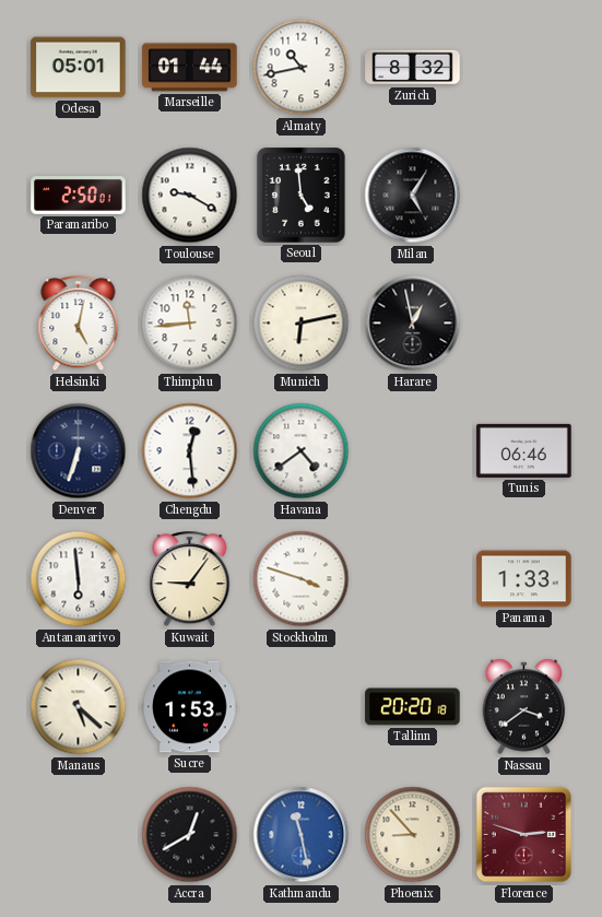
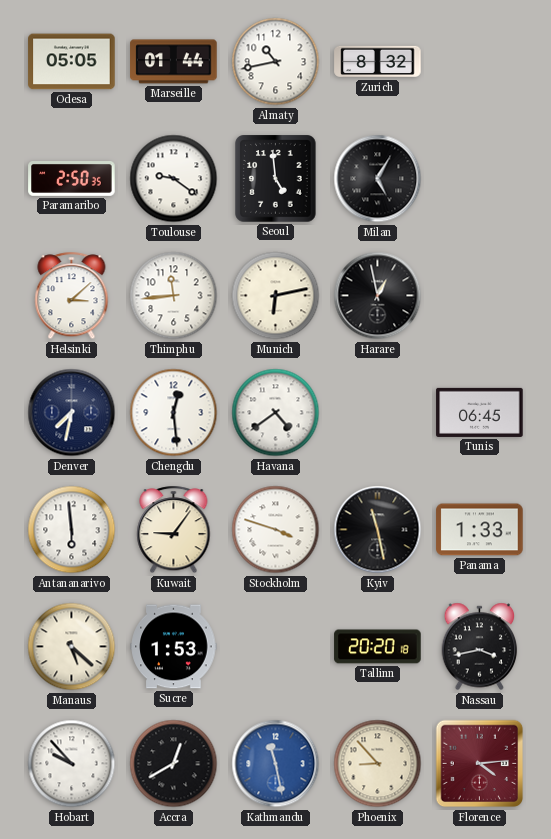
Odesa: 05:01 -> 05:05
Paramaribo: 2:50:01 -> 2:50:35
Toulouse: 9:20 -> 9:21
Helsinki: 5:02 -> 3:08
Denver: 6:33 -> 7:32
Tunis: 06:46 -> 06:45
Kyiv: none -> 11:28
Nassau: 3:39 -> 3:43
Hobart: none -> 9:53
Florence: 2:48 -> 4:14
